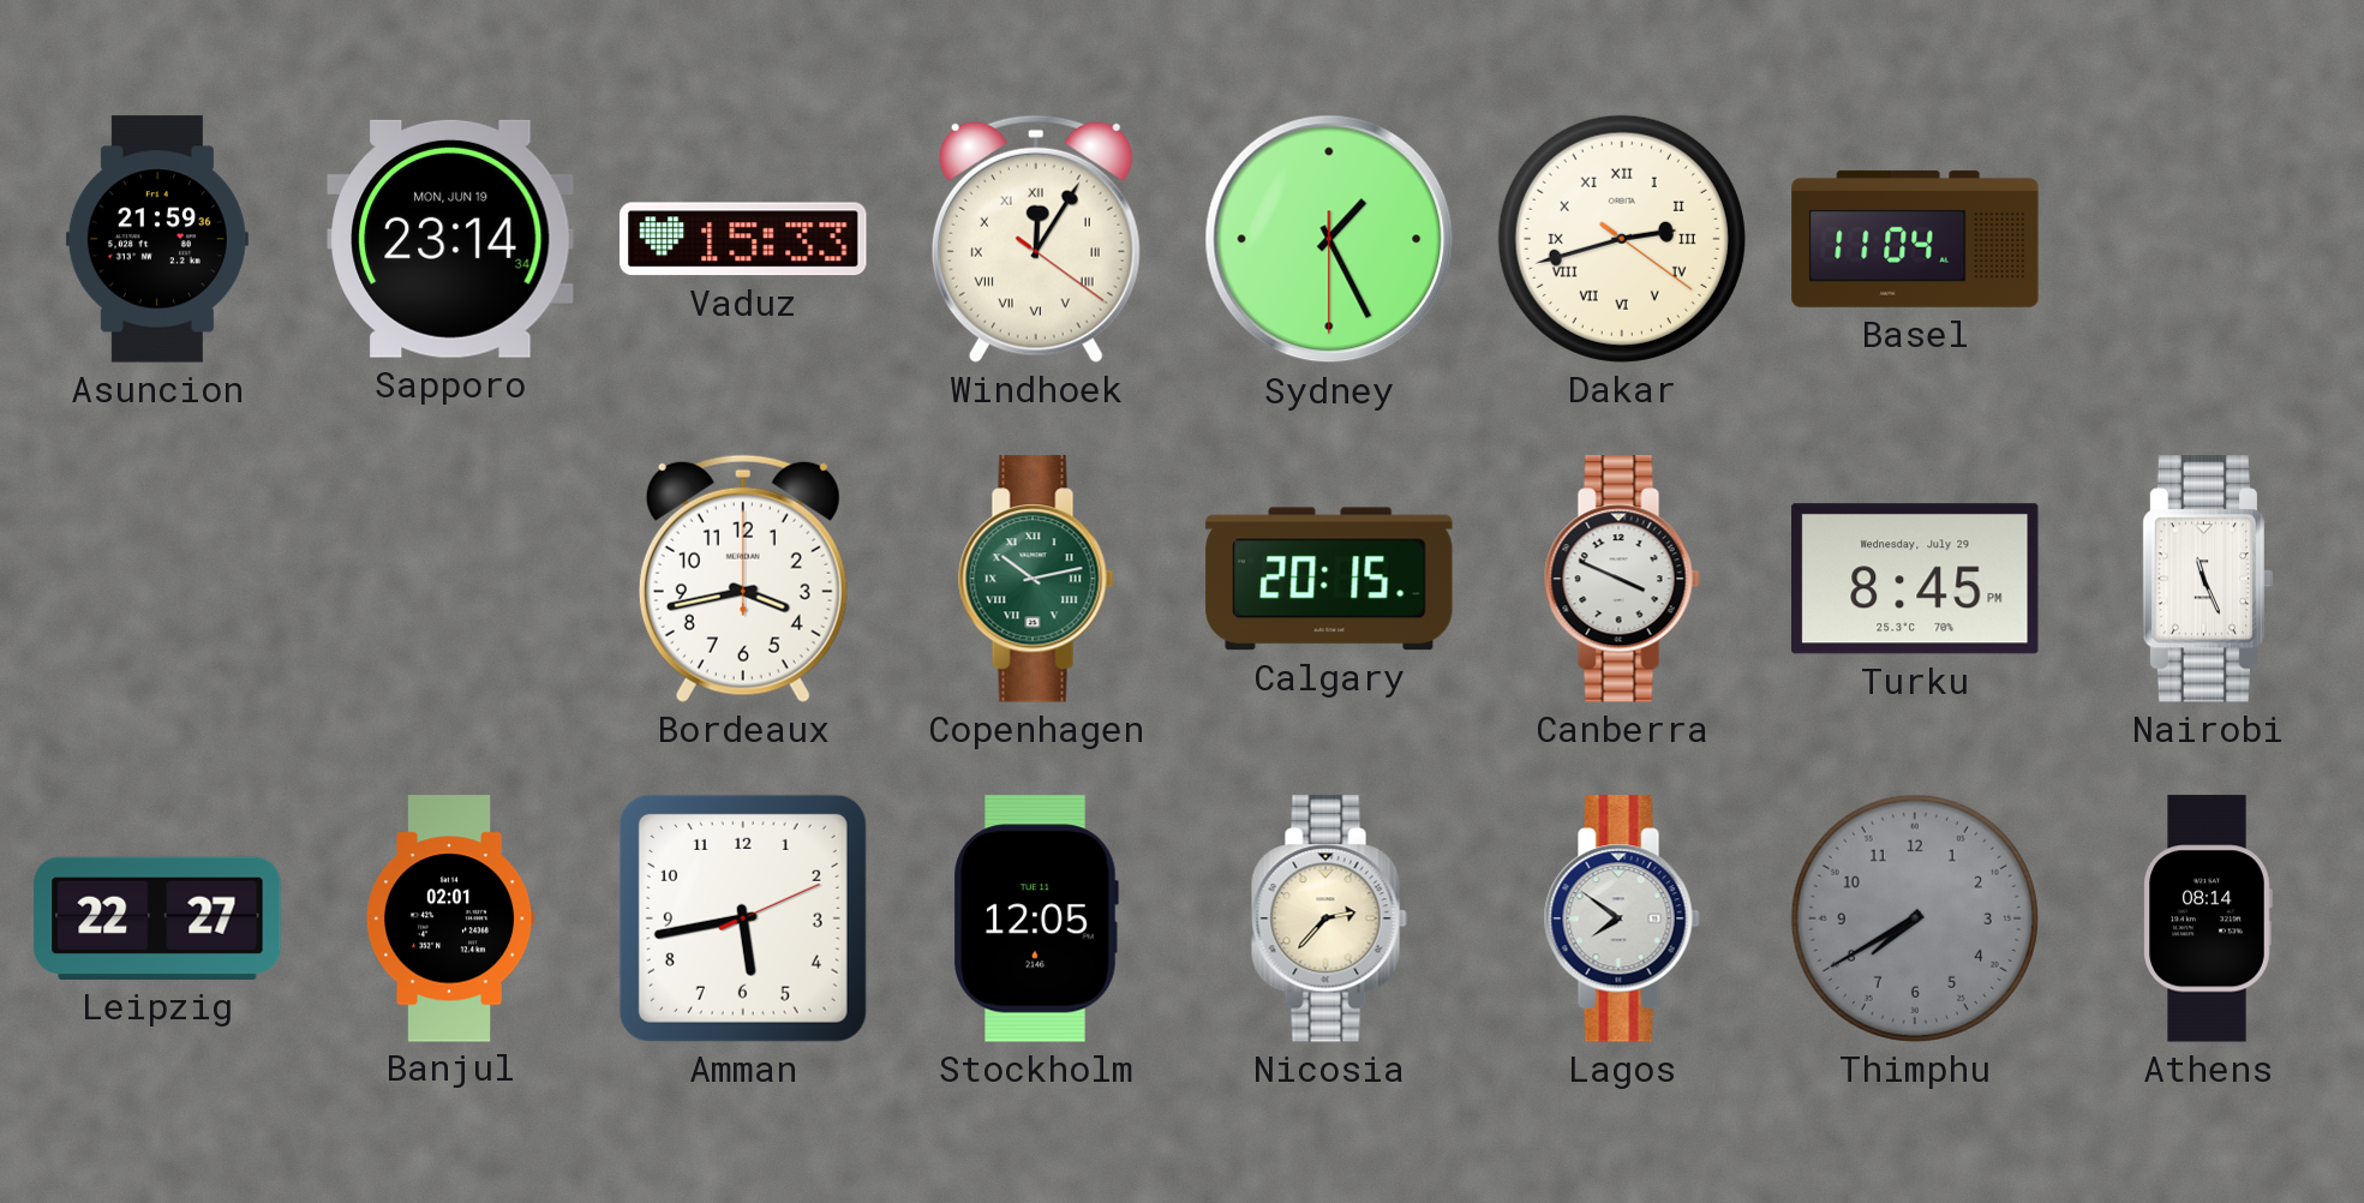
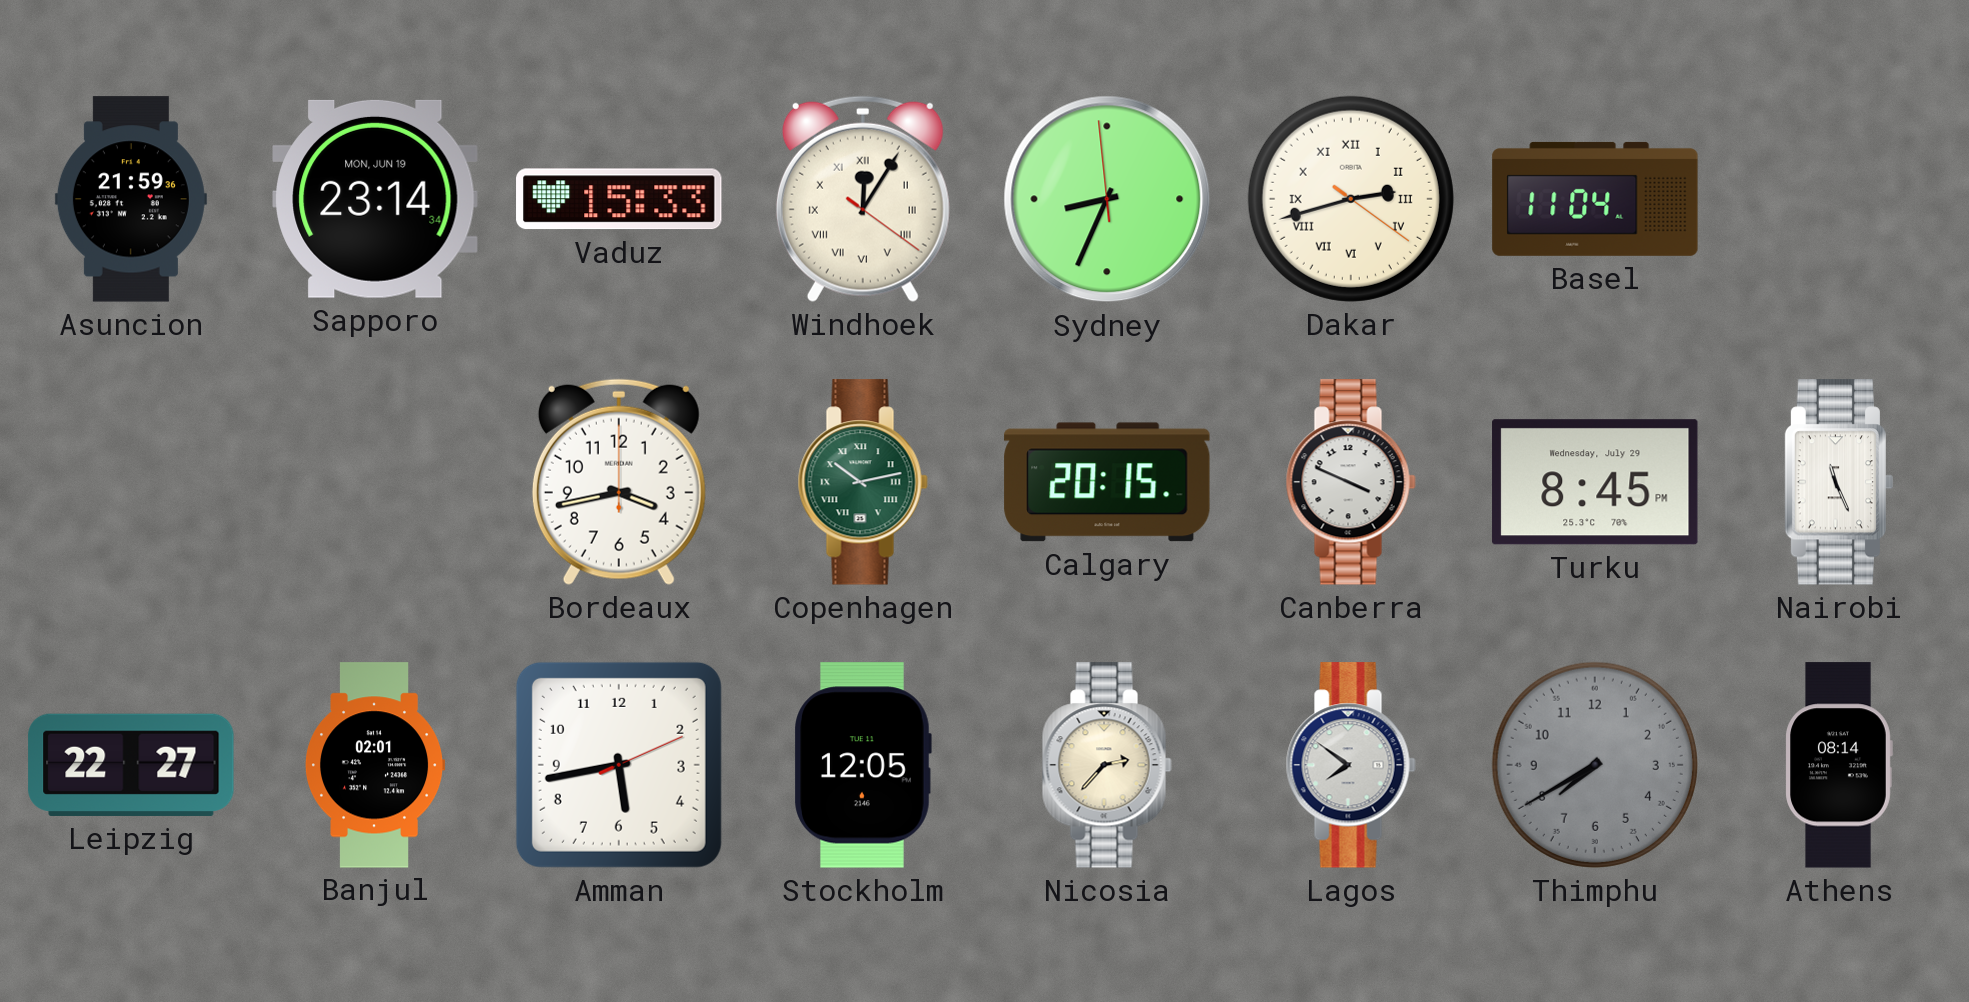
Sydney: 1:25 -> 8:33
